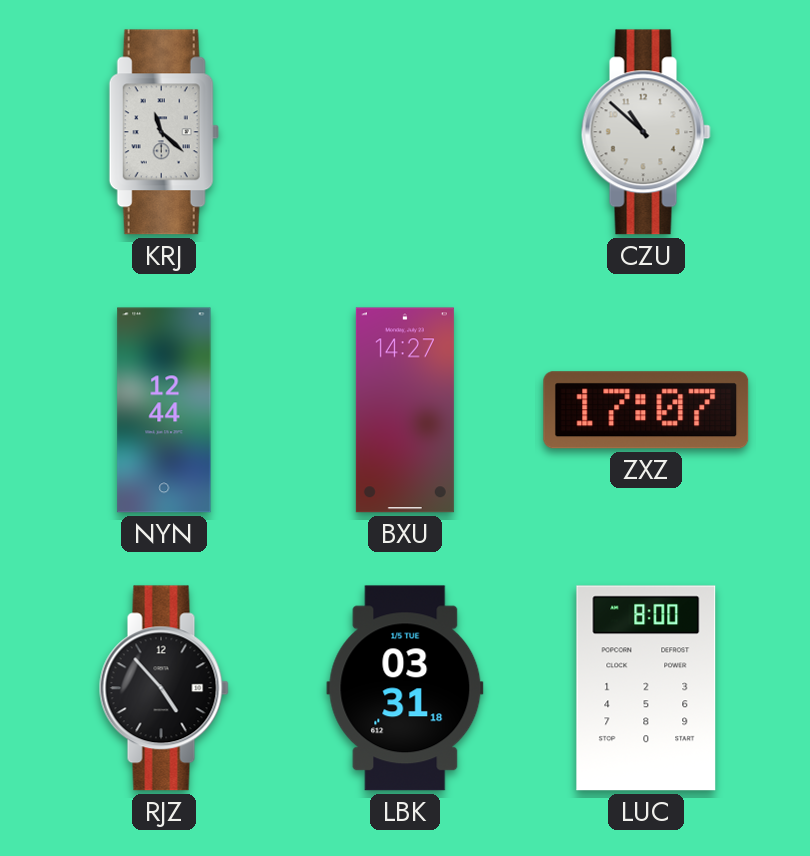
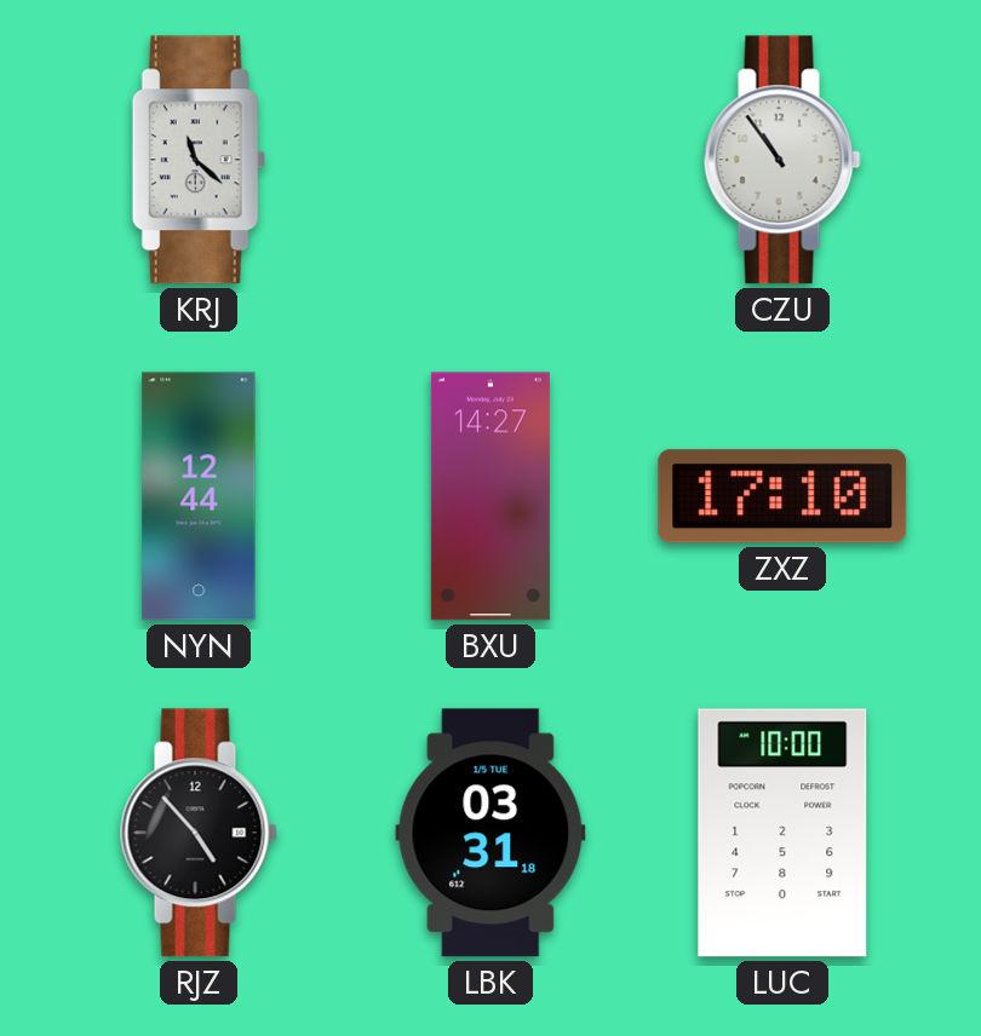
CZU: 10:52 -> 10:54
ZXZ: 17:07 -> 17:10
LUC: 8:00 -> 10:00
